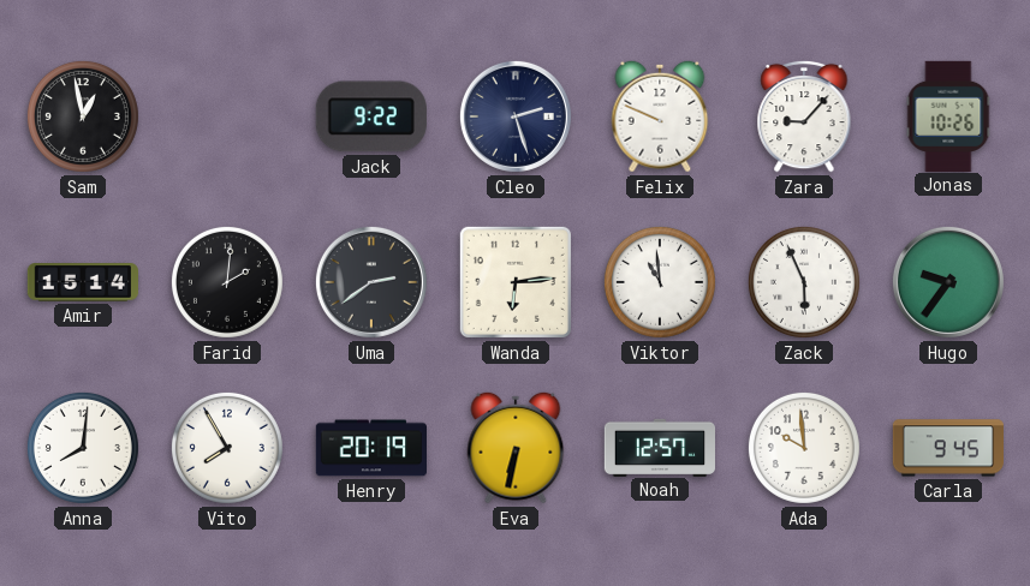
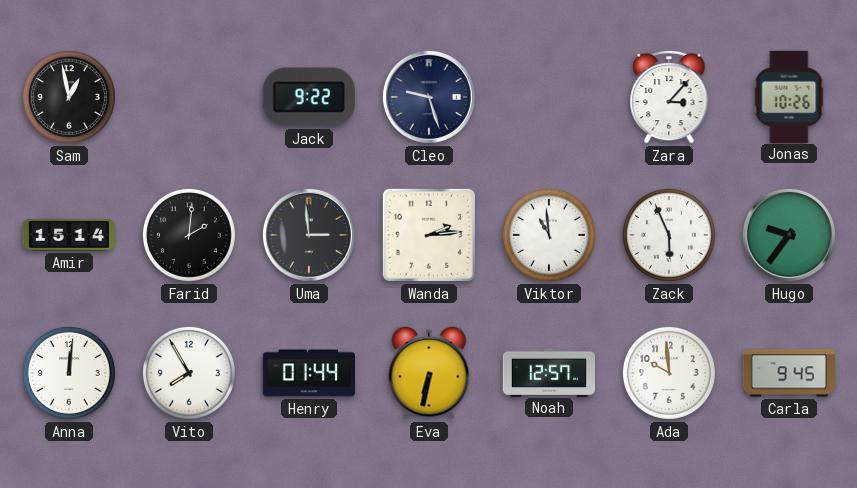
Cleo: 2:27 -> 9:27
Felix: 9:49 -> none
Zara: 9:07 -> 3:07
Uma: 2:39 -> 2:59
Wanda: 6:14 -> 2:14
Anna: 8:01 -> 12:01
Henry: 20:19 -> 01:44
